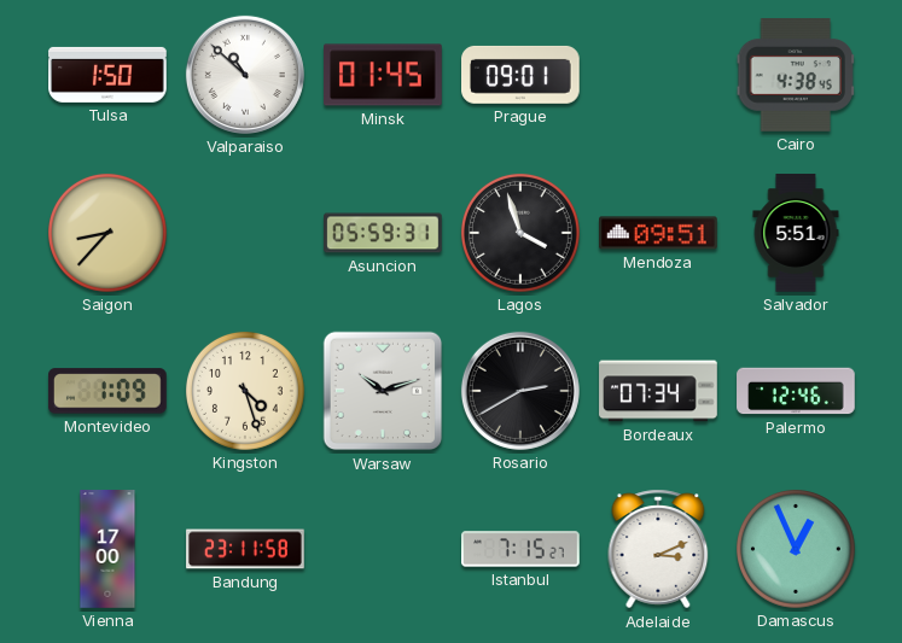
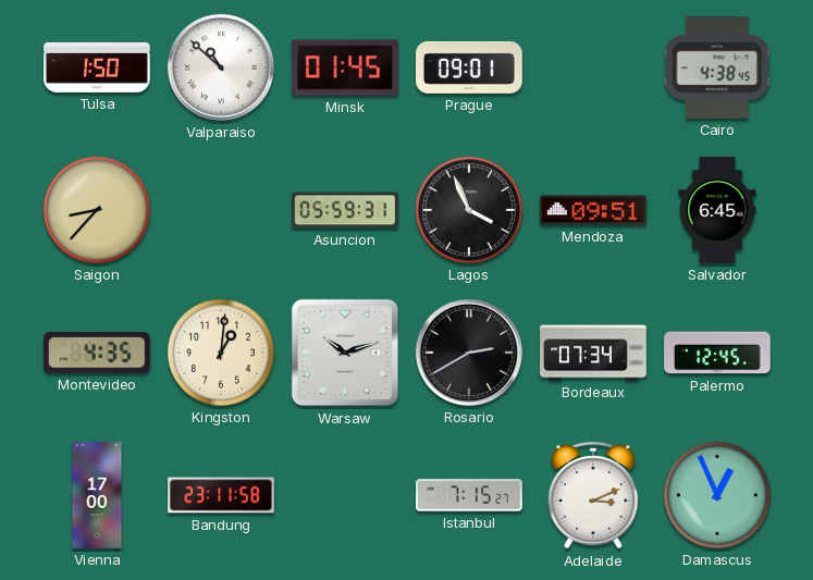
Lagos: 3:57 -> 3:56
Salvador: 5:51 -> 6:45
Montevideo: 1:09 -> 4:35
Kingston: 4:27 -> 1:01
Palermo: 12:46 -> 12:45
